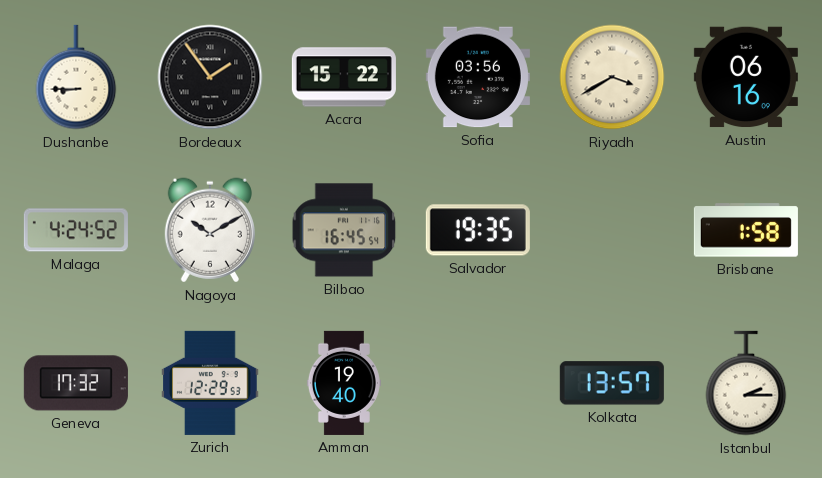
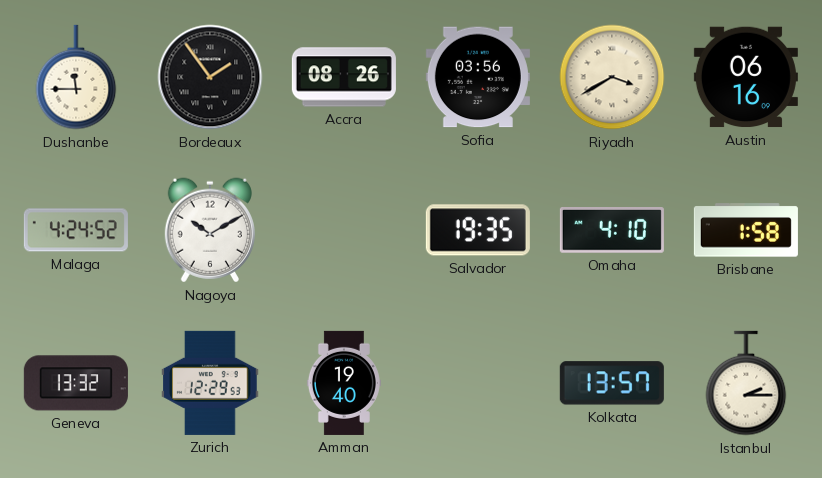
Dushanbe: 8:45 -> 11:45
Accra: 15:22 -> 08:26
Bilbao: 16:45 -> none
Omaha: none -> 4:10
Geneva: 17:32 -> 13:32
